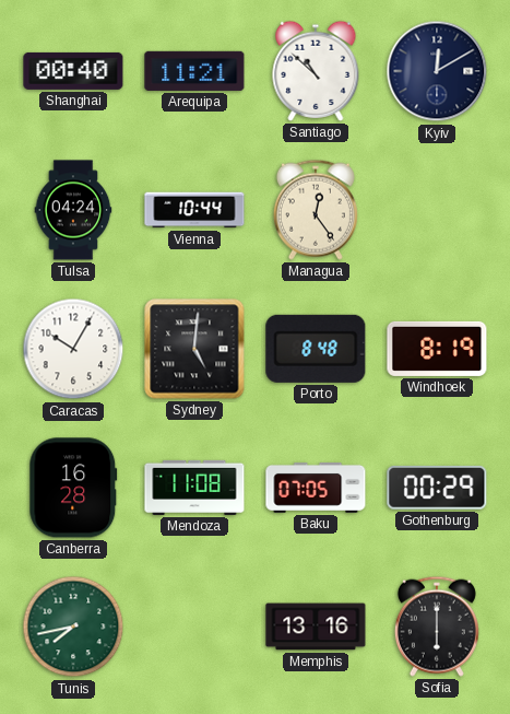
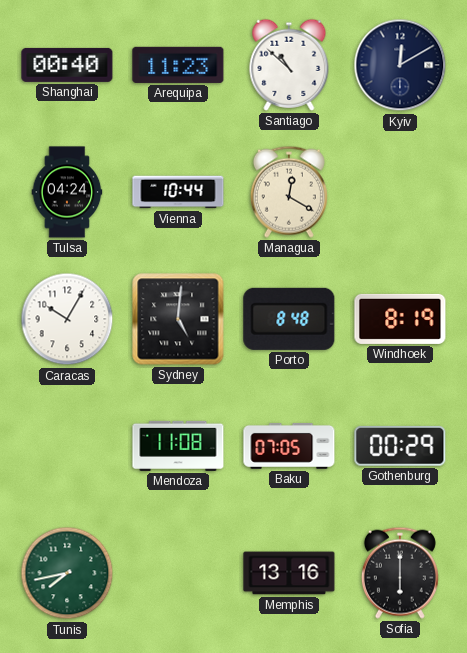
Arequipa: 11:21 -> 11:23
Managua: 12:24 -> 12:20
Canberra: 16:28 -> none
